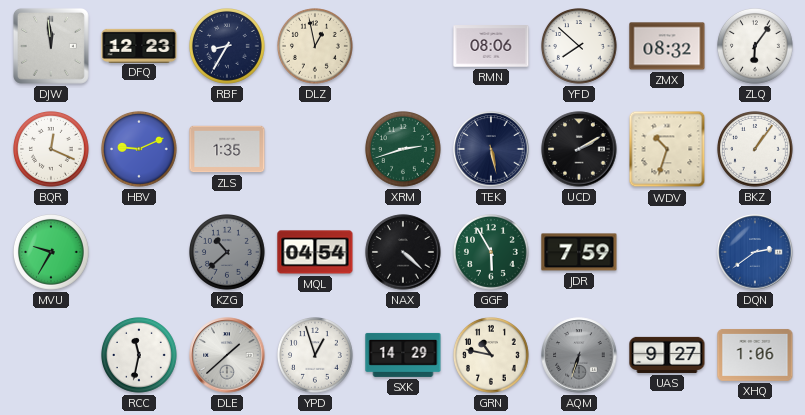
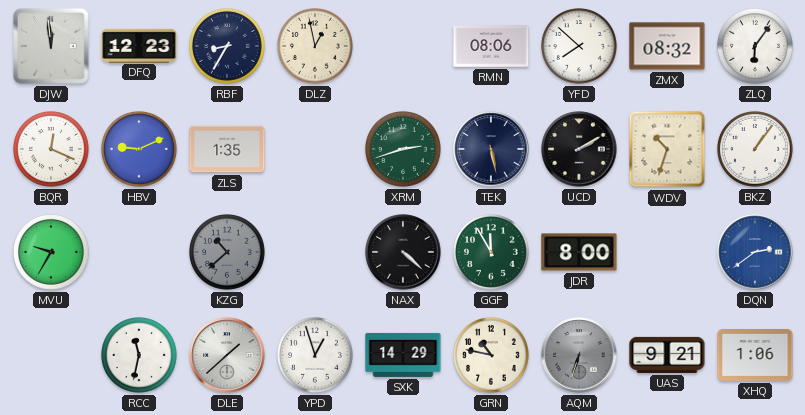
MQL: 04:54 -> none
GGF: 5:55 -> 11:55
JDR: 7:59 -> 8:00
UAS: 9:27 -> 9:21
